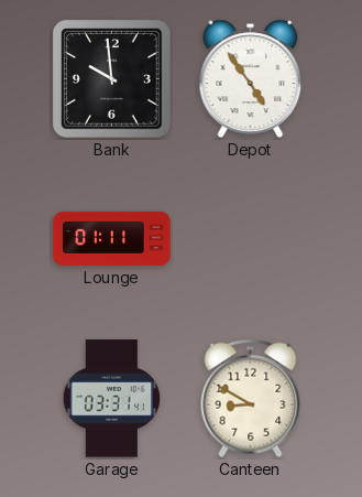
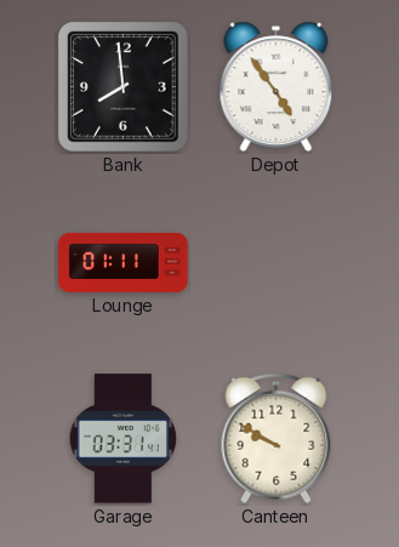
Bank: 9:59 -> 7:59
Canteen: 8:50 -> 9:50
